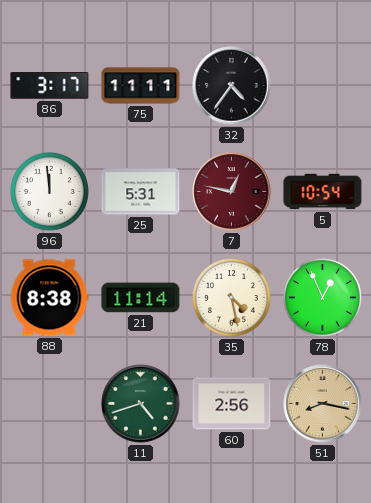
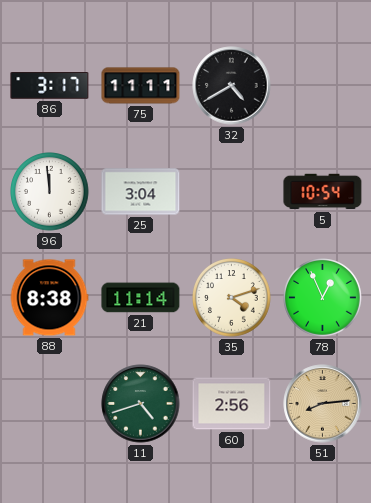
32: 4:36 -> 4:40
25: 5:31 -> 3:04
7: 12:47 -> none
35: 4:28 -> 4:12
51: 8:17 -> 8:14
